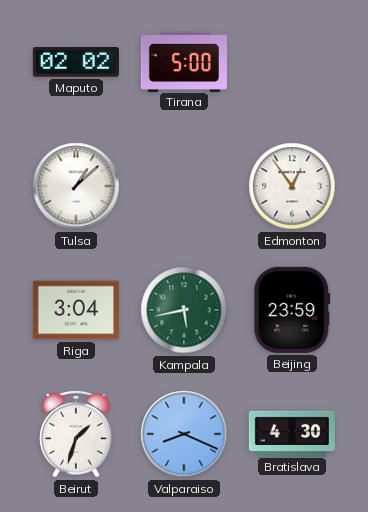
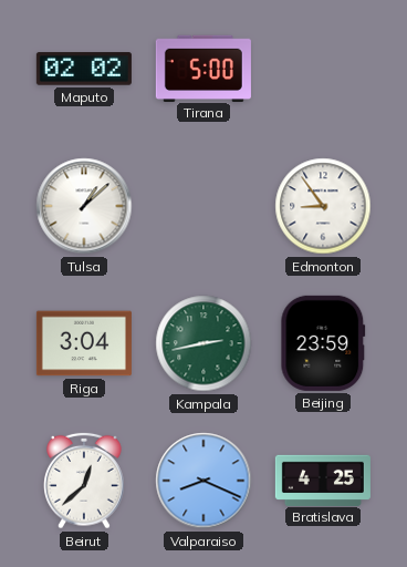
Edmonton: 12:54 -> 8:54
Kampala: 5:43 -> 2:43
Beirut: 1:33 -> 12:38
Bratislava: 4:30 -> 4:25
